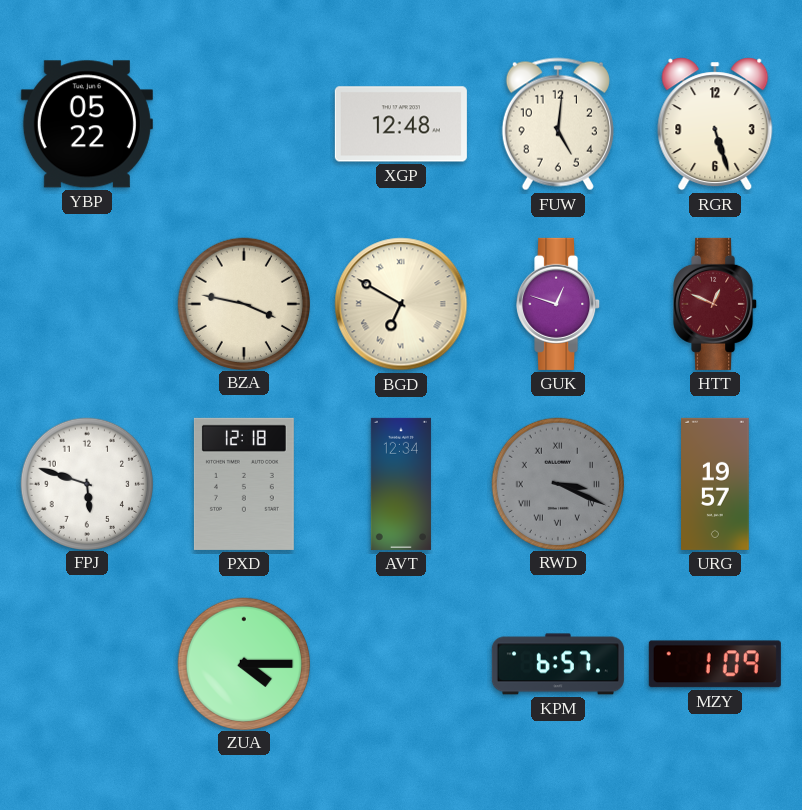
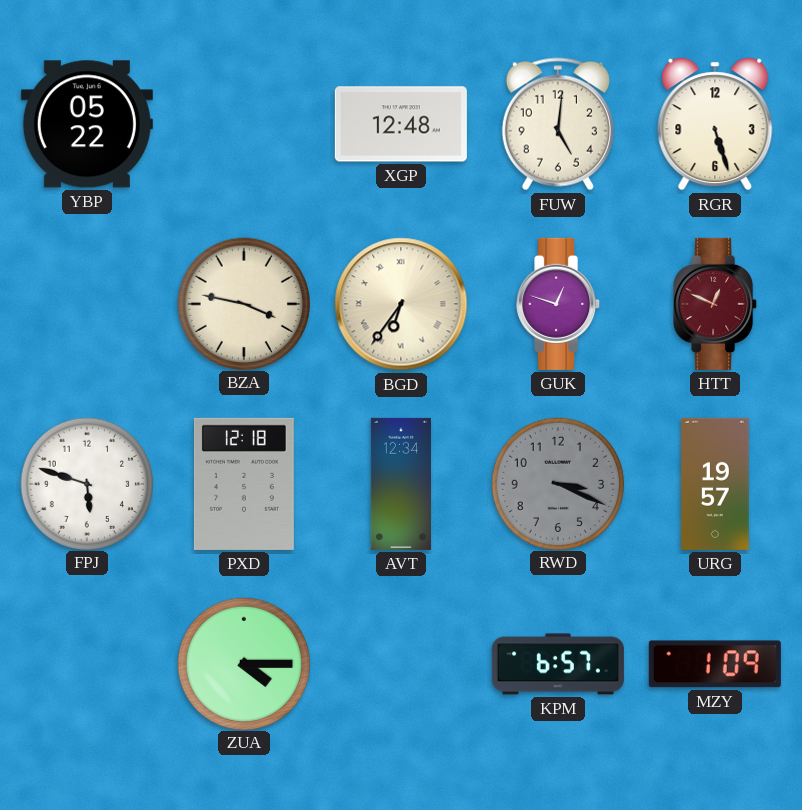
BGD: 6:50 -> 6:36
RWD numerals: Roman -> Arabic
